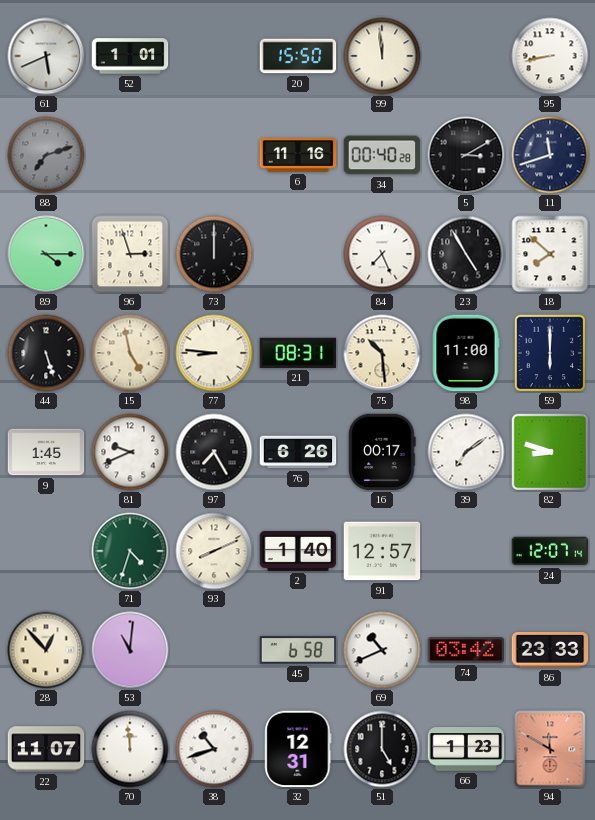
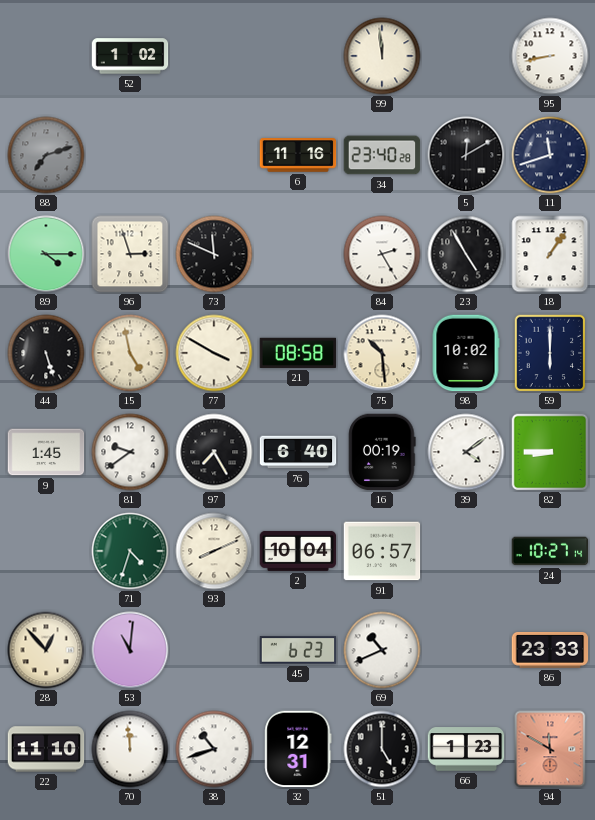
61: 5:41 -> none
52: 1:01 -> 1:02
20: 15:50 -> none
34: 00:40 -> 23:40
5: 3:10 -> 12:10
73: 12:00 -> 11:49
84: 7:26 -> 2:25
18: 7:52 -> 1:06
77: 8:46 -> 3:50
21: 08:31 -> 08:58
98: 11:00 -> 10:02
81: 9:41 -> 9:39
76: 6:26 -> 6:40
16: 00:17 -> 00:19
39: 7:09 -> 4:09
82: 8:48 -> 8:45
2: 1:40 -> 10:04
91: 12:57 -> 06:57
24: 12:07 -> 10:27
45: 6:58 -> 6:23
74: 03:42 -> none
22: 11:07 -> 11:10
